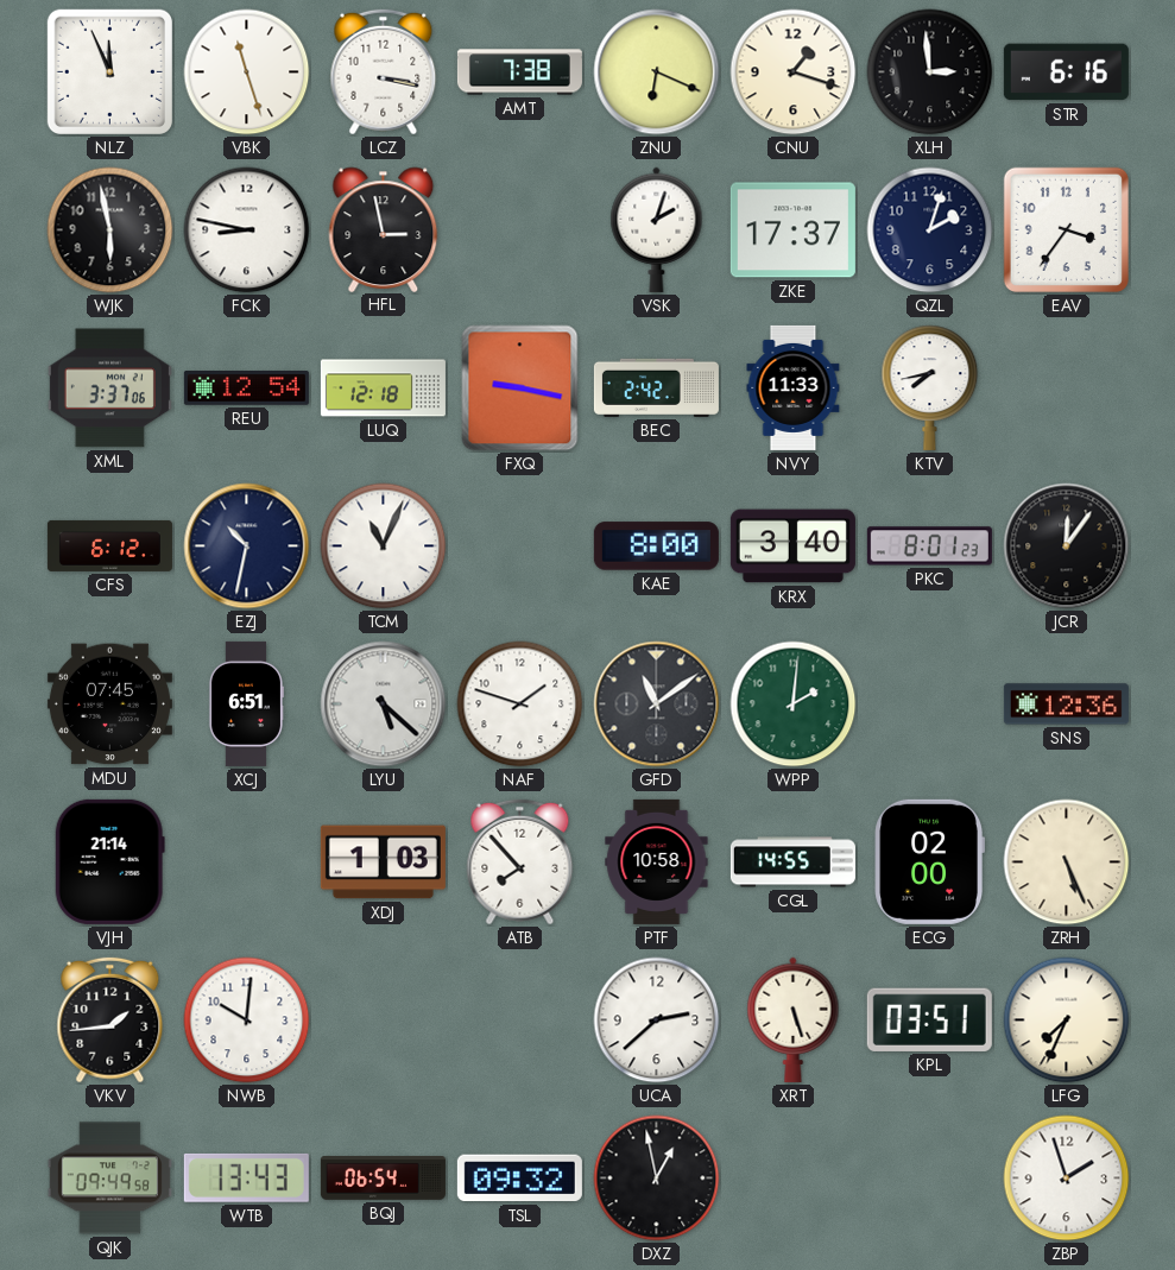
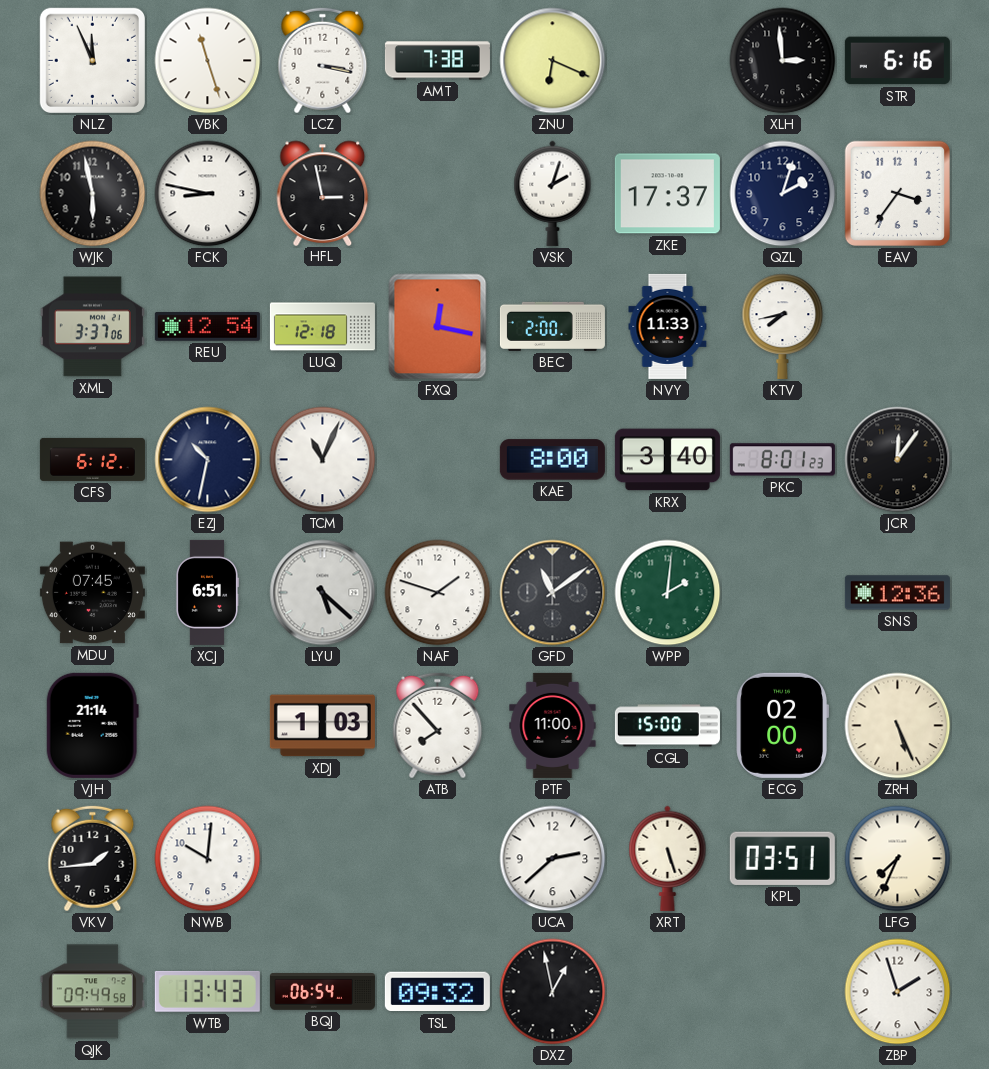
CNU: 1:18 -> none
FXQ: 9:17 -> 12:17
BEC: 2:42 -> 2:00
PTF: 10:58 -> 11:00
CGL: 14:55 -> 15:00
